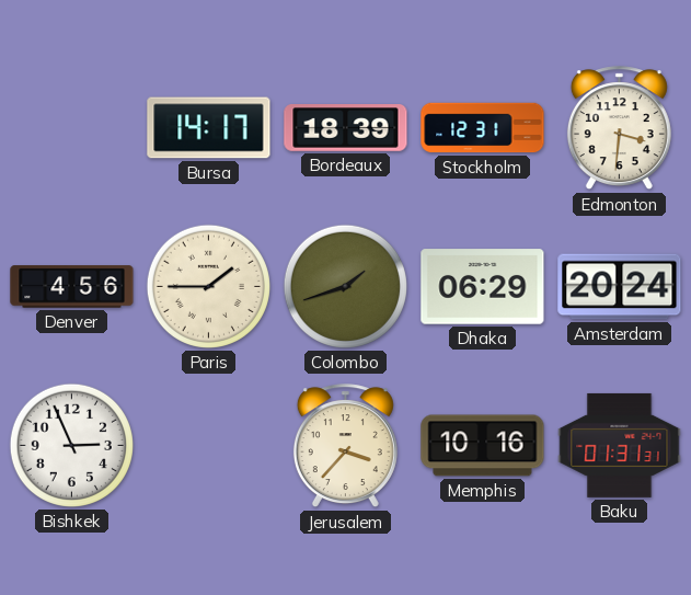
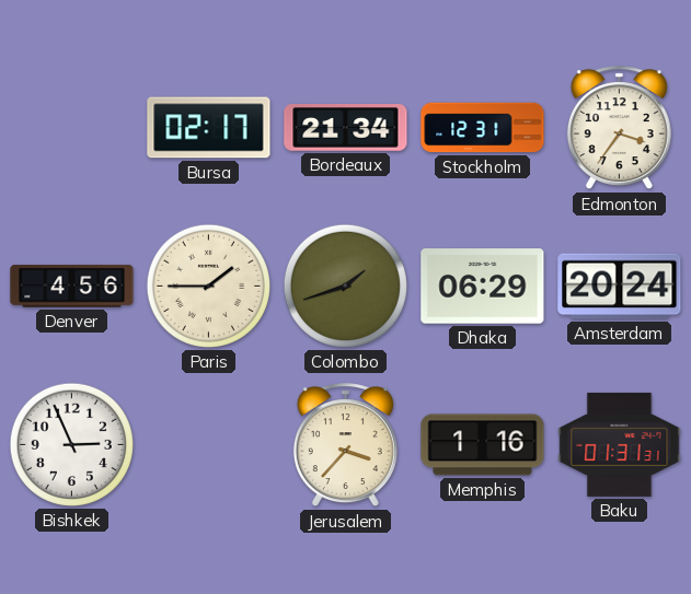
Bursa: 14:17 -> 02:17
Bordeaux: 18:39 -> 21:34
Edmonton: 3:31 -> 3:36
Memphis: 10:16 -> 1:16
